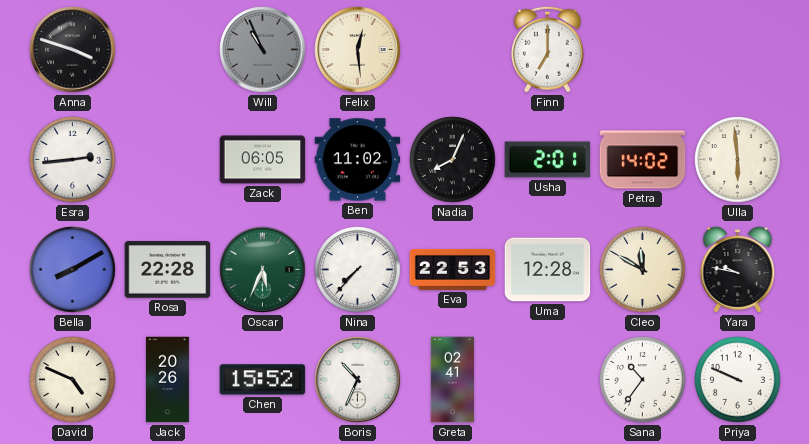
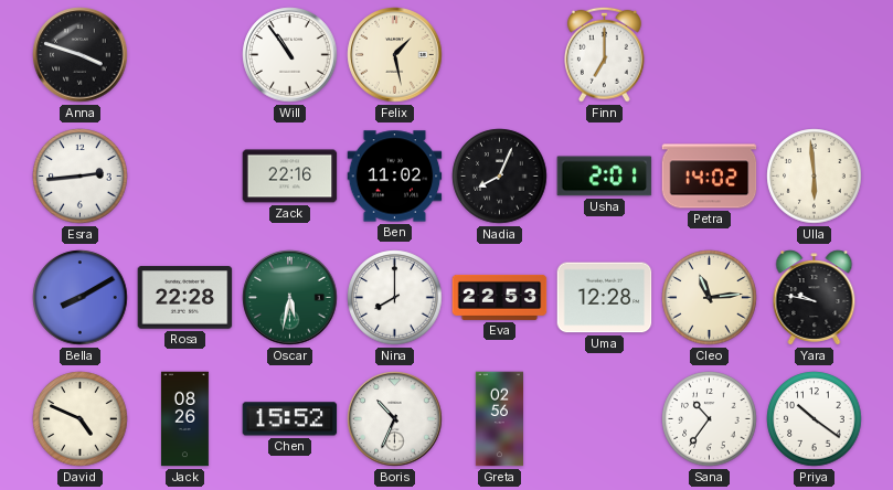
Will: 10:56 -> 10:54
Will dial: grey -> white
Felix: 12:29 -> 1:28
Zack: 06:05 -> 22:16
Oscar: 5:34 -> 5:32
Nina: 7:37 -> 8:00
Cleo: 11:50 -> 11:14
Jack: 20:26 -> 08:26
Greta: 02:41 -> 02:56
Priya: 9:49 -> 10:21
